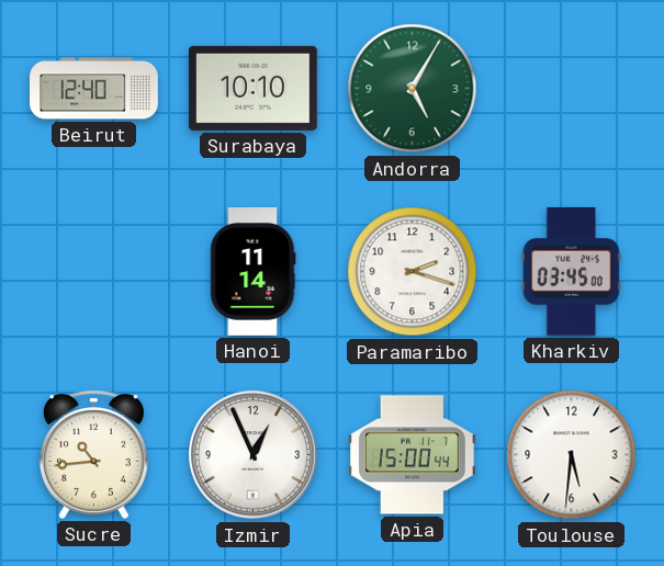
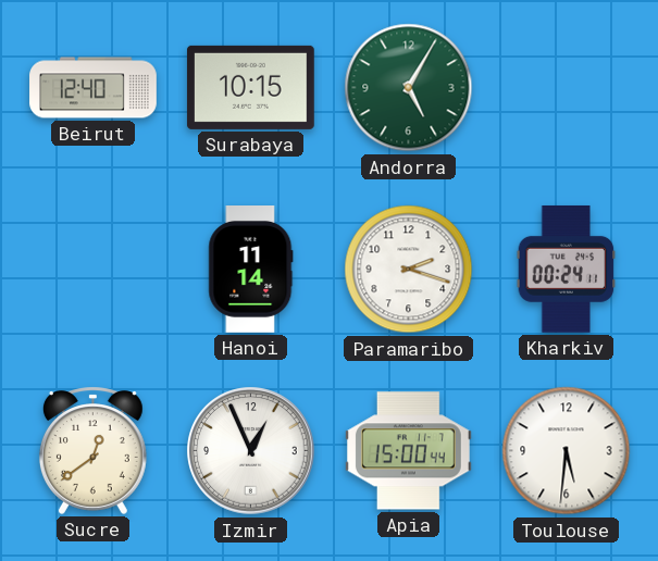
Surabaya: 10:10 -> 10:15
Kharkiv: 03:45 -> 00:24
Sucre: 10:44 -> 12:39
